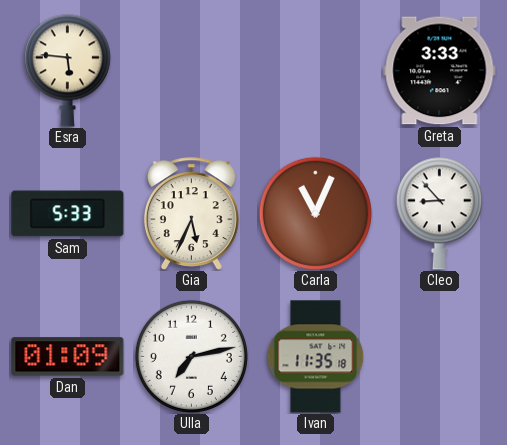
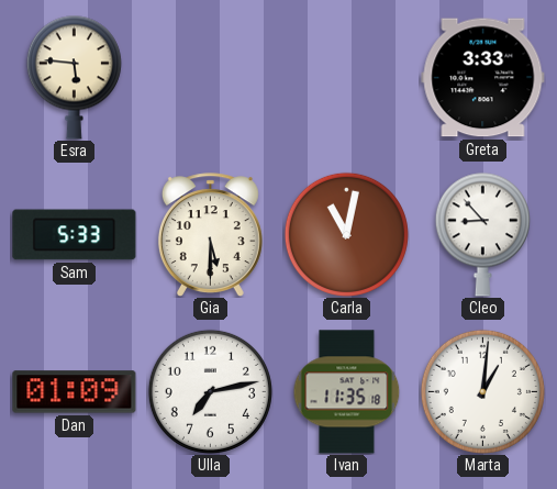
Gia: 5:34 -> 5:30
Carla: 11:04 -> 11:02
Marta: none -> 1:01
